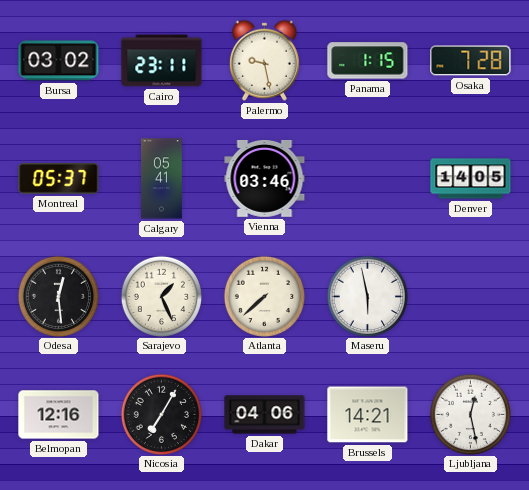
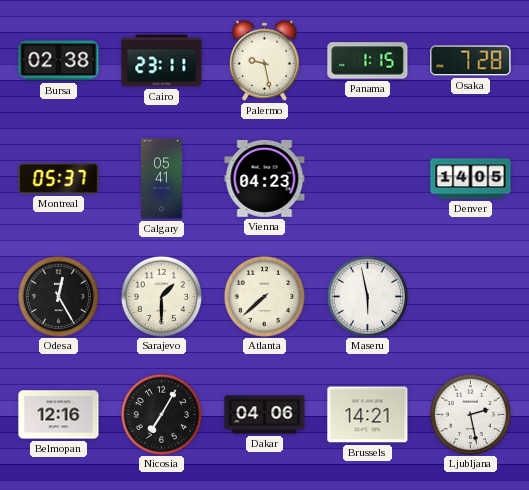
Bursa: 03:02 -> 02:38
Vienna: 03:46 -> 04:23
Odesa: 12:29 -> 12:25
Sarajevo: 1:26 -> 1:30
Ljubljana: 12:28 -> 2:28
